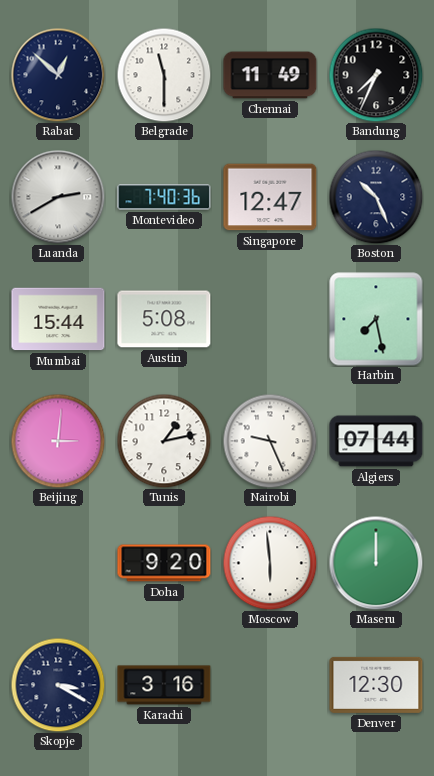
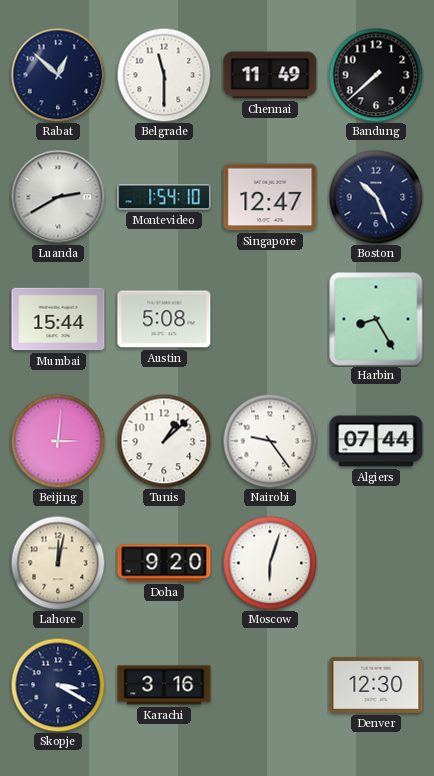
Bandung: 7:34 -> 7:38
Montevideo: 7:40 -> 1:54
Harbin: 7:28 -> 8:25
Tunis: 1:13 -> 1:08
Nairobi: 9:26 -> 9:24
Lahore: none -> 12:02
Moscow: 5:59 -> 6:03
Maseru: 12:00 -> none
